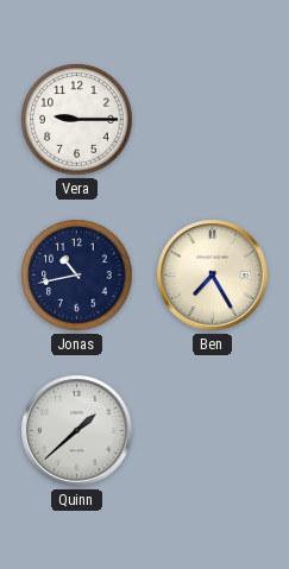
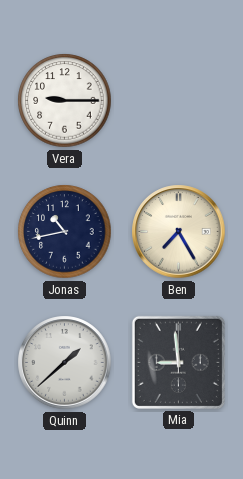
Mia: none -> 8:59
